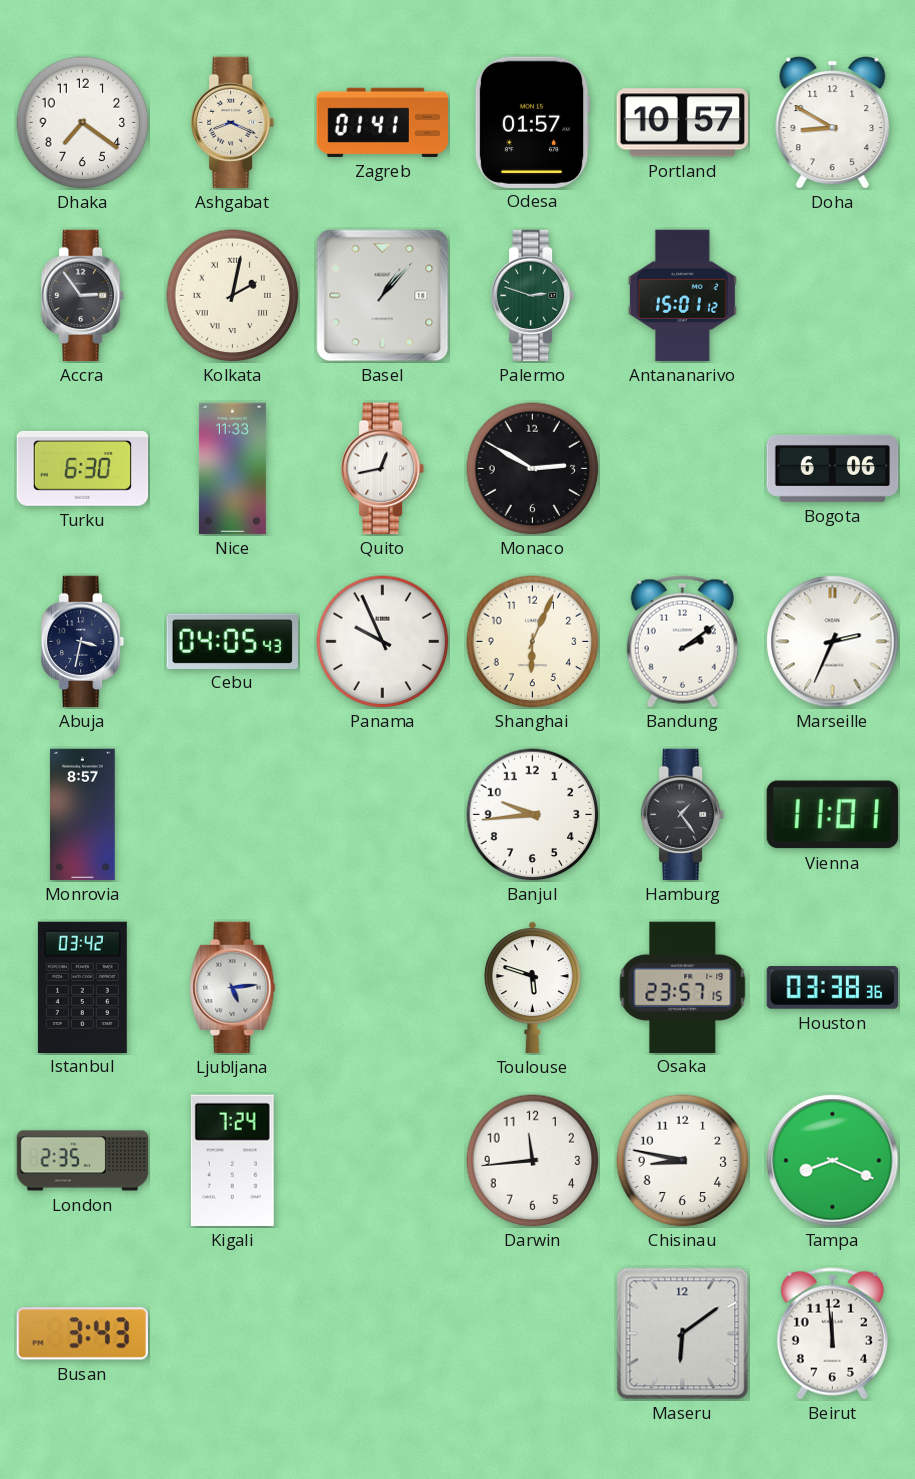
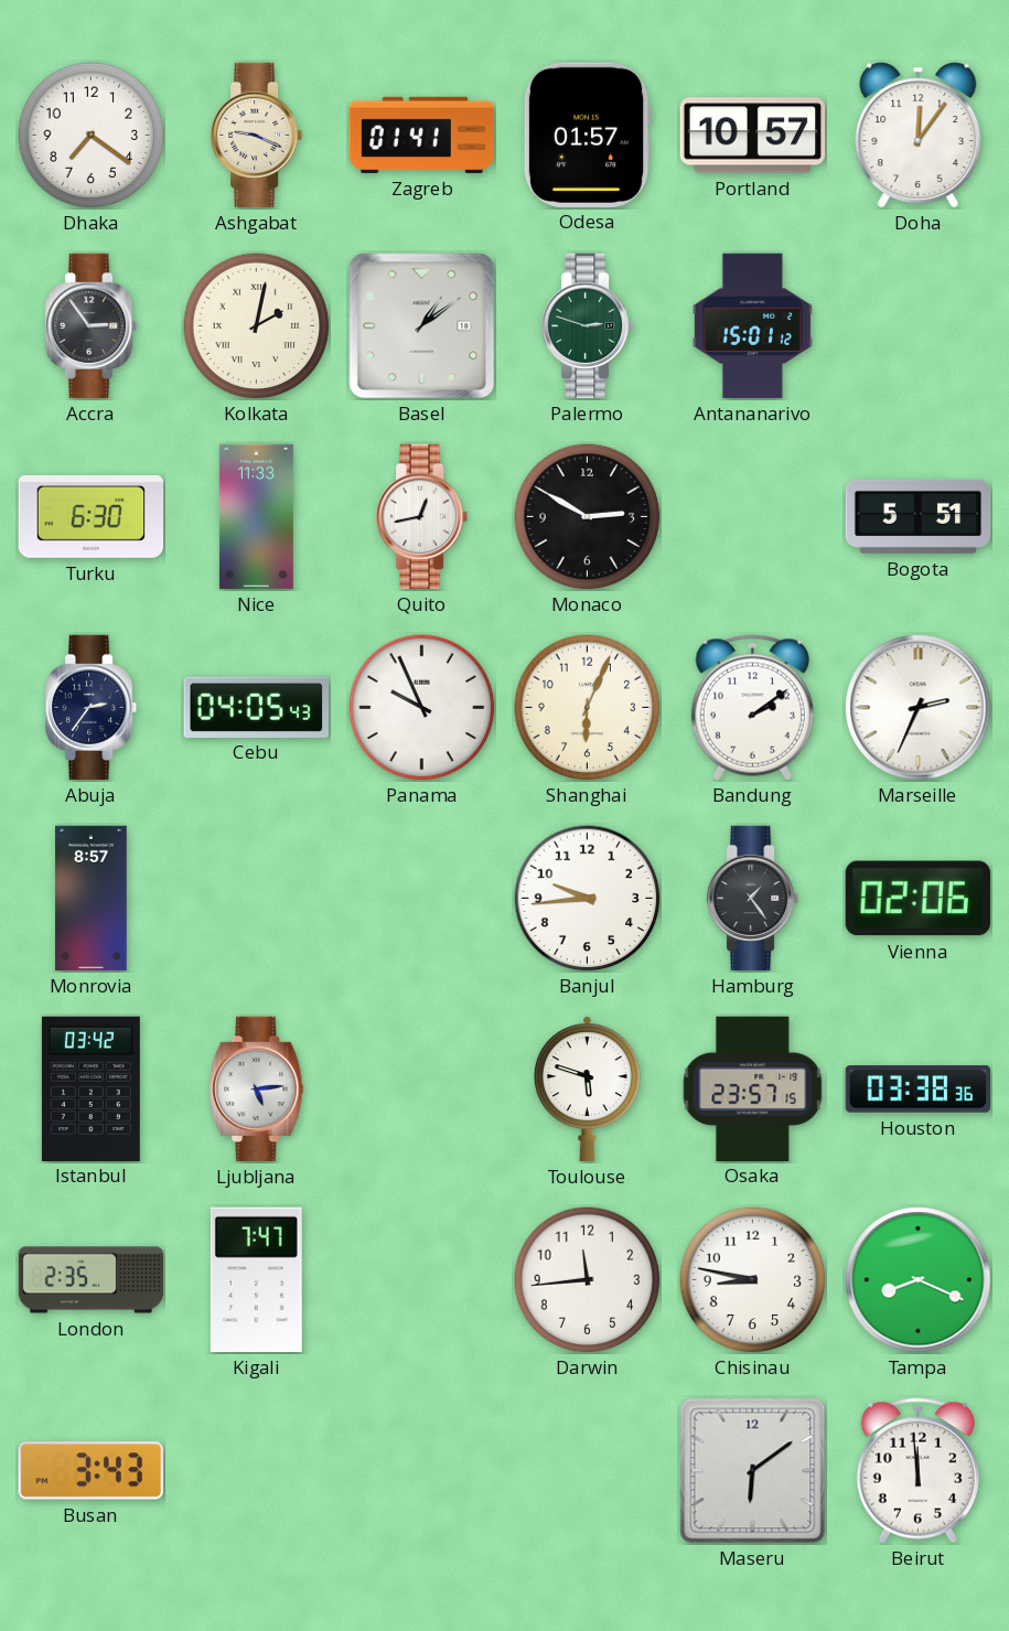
Ashgabat: 8:19 -> 9:19
Doha: 8:50 -> 12:06
Basel: 1:07 -> 1:09
Bogota: 6:06 -> 5:51
Abuja: 3:32 -> 2:36
Vienna: 11:01 -> 02:06
Kigali: 7:24 -> 7:47
